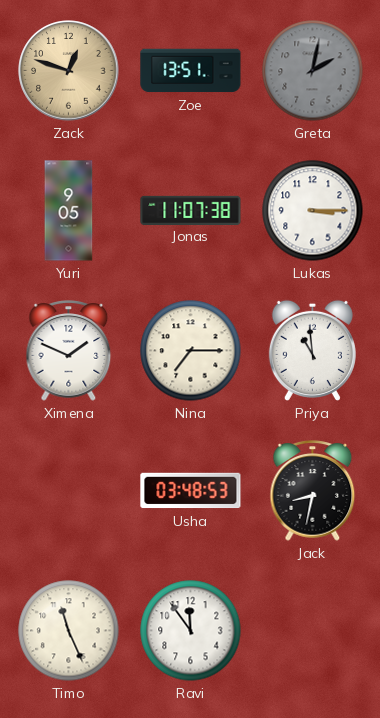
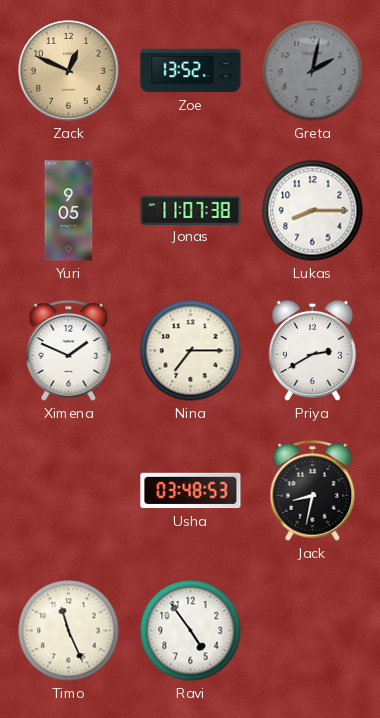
Zack: 12:48 -> 12:49
Zoe: 13:51 -> 13:52
Lukas: 3:15 -> 8:15
Priya: 10:59 -> 2:40
Ravi: 11:54 -> 4:54
